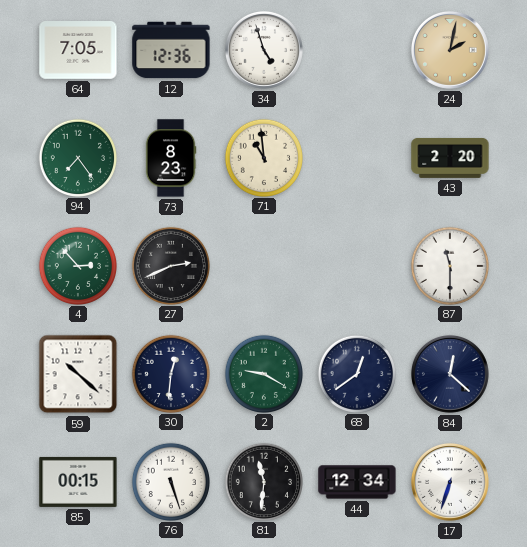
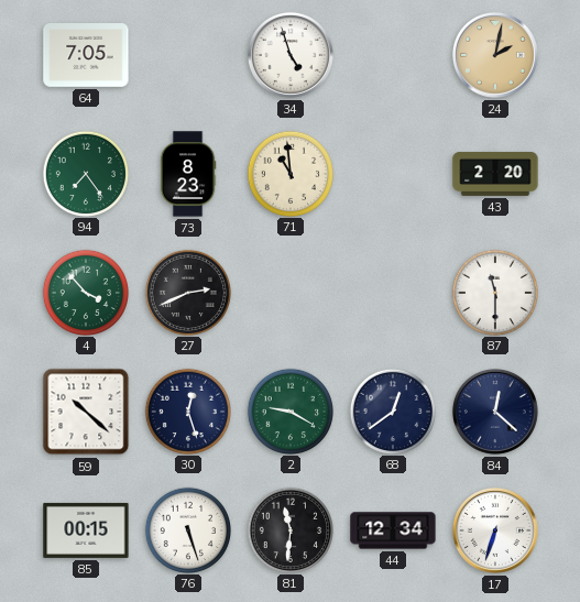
12: 12:36 -> none
4: 2:53 -> 3:53
30: 12:31 -> 12:27
